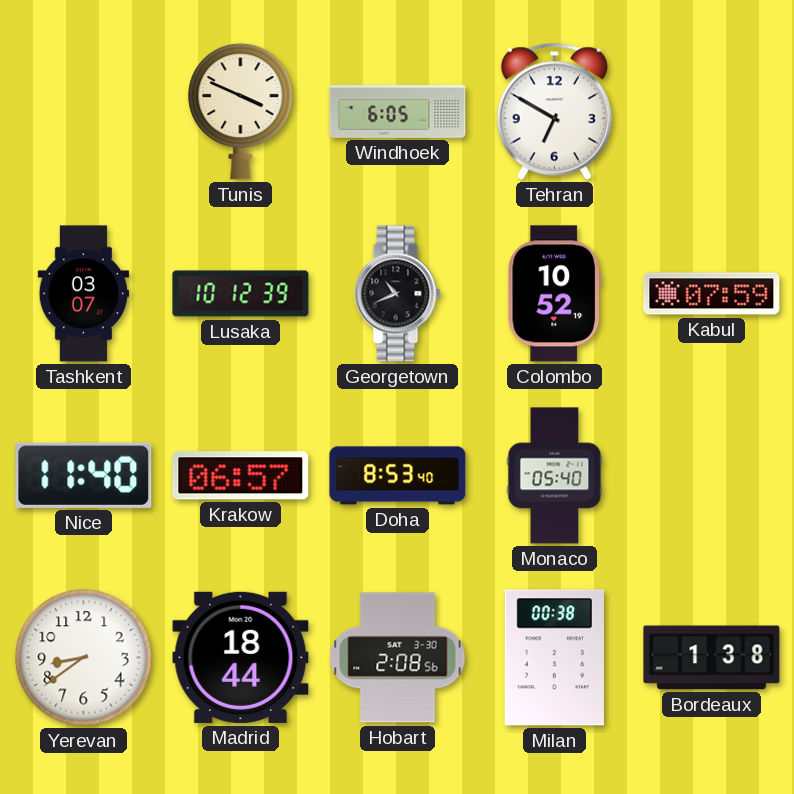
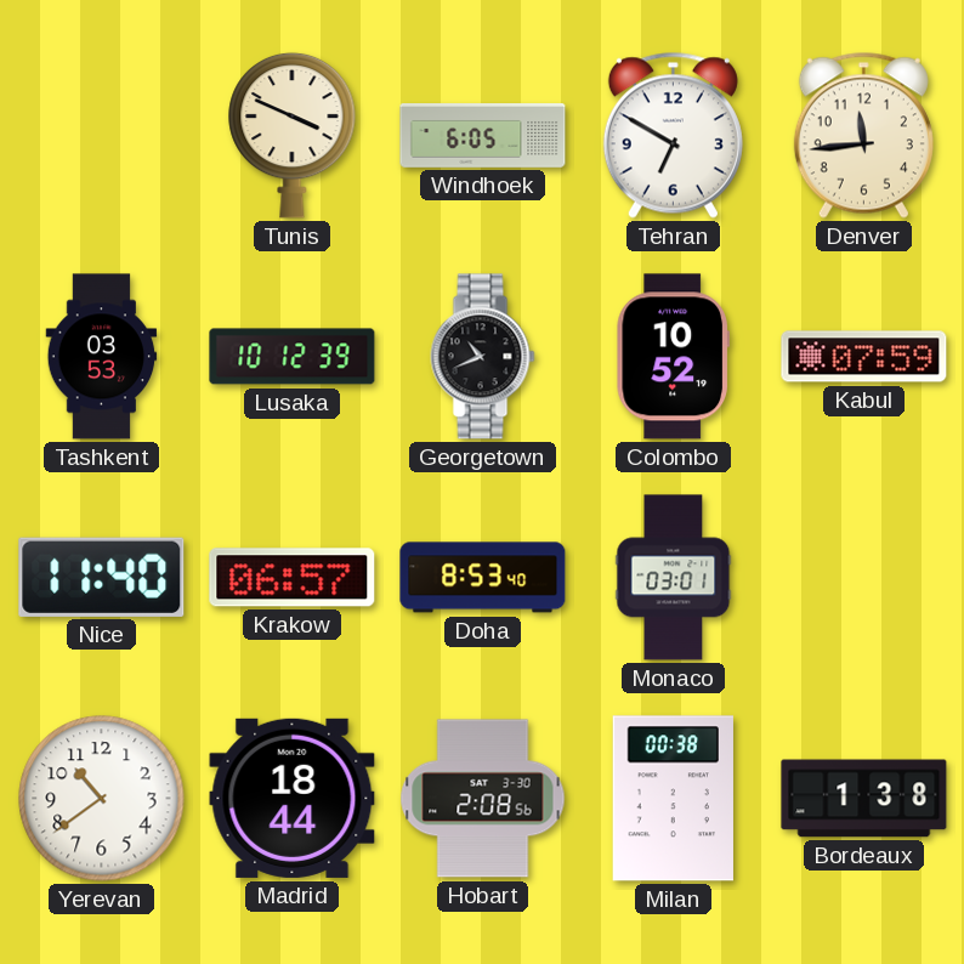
Denver: none -> 11:44
Tashkent: 03:07 -> 03:53
Monaco: 05:40 -> 03:01
Yerevan: 8:39 -> 10:39
